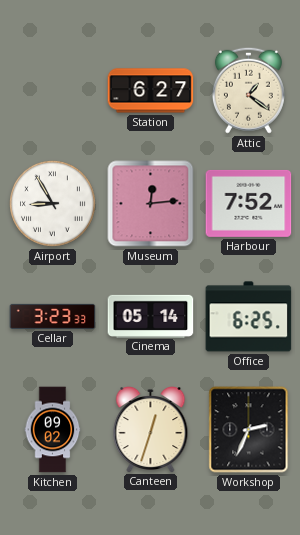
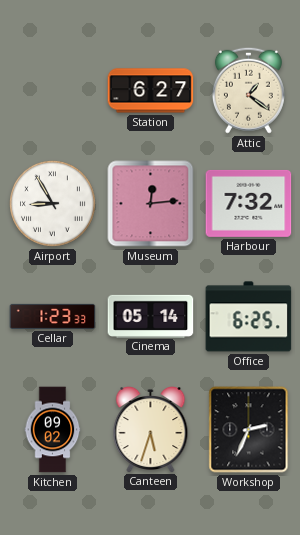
Harbour: 7:52 -> 7:32
Cellar: 3:23 -> 1:23
Canteen: 12:33 -> 5:33
